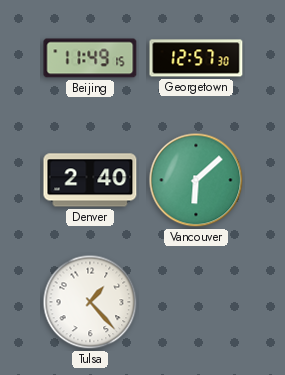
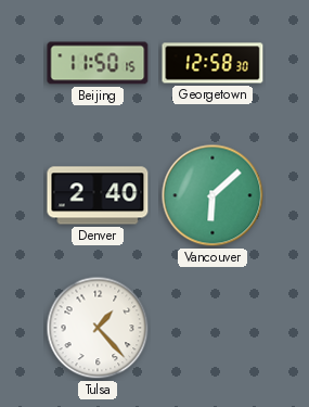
Beijing: 11:49 -> 11:50
Georgetown: 12:57 -> 12:58
